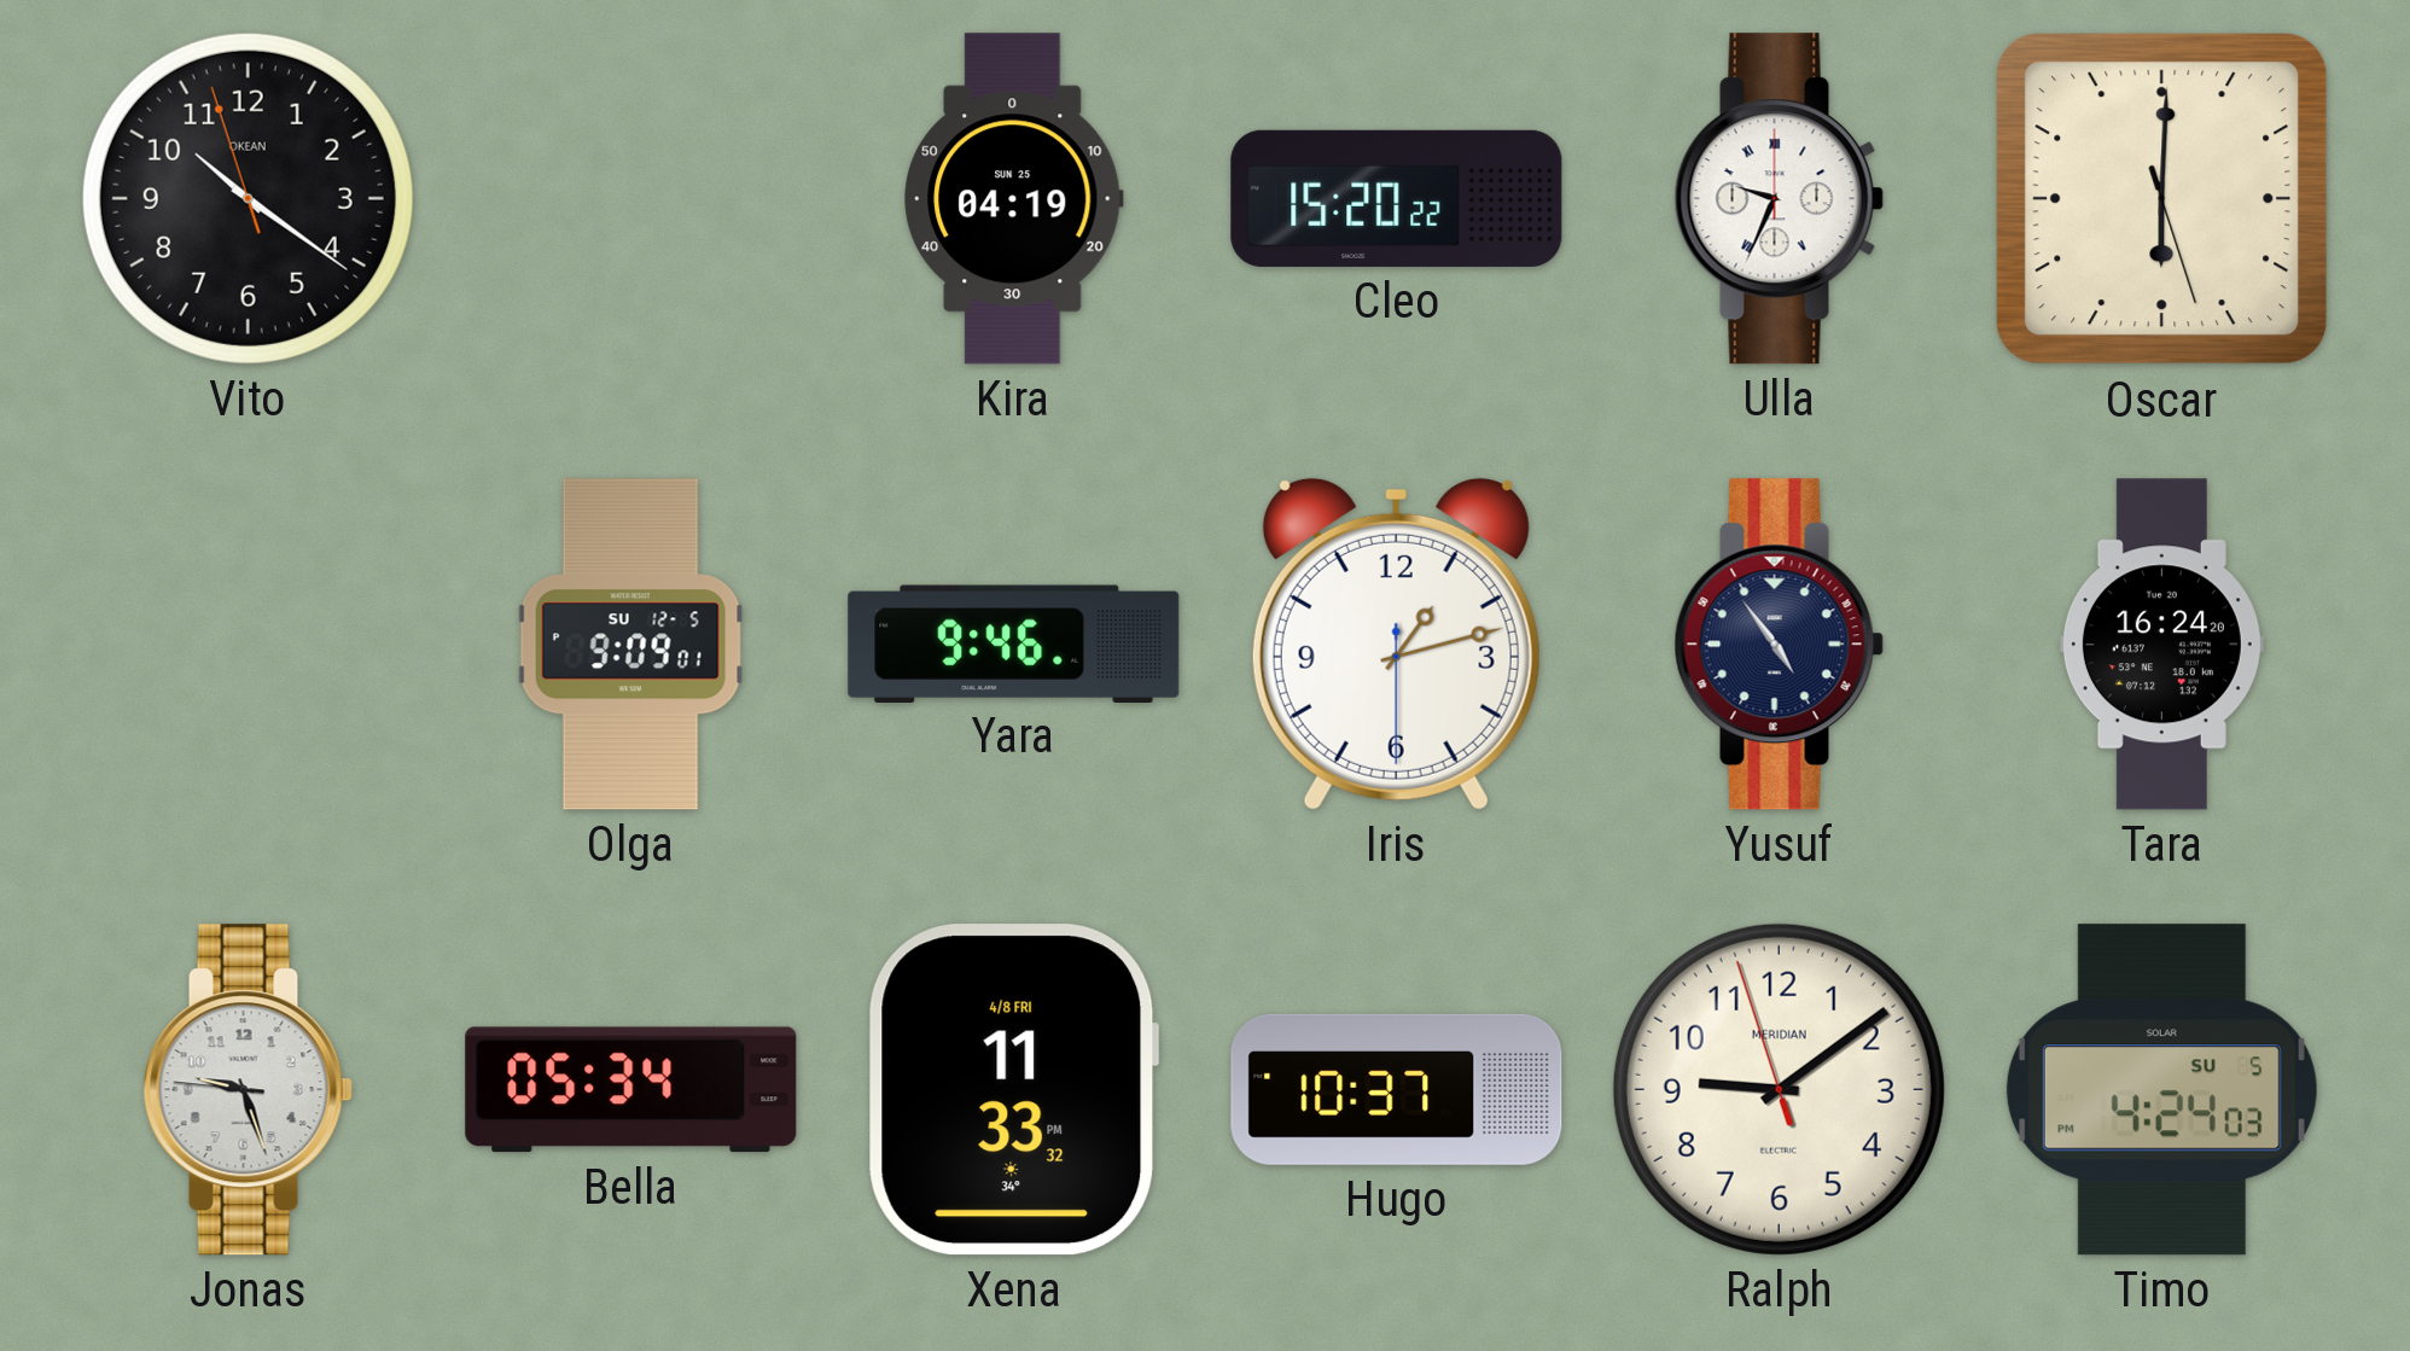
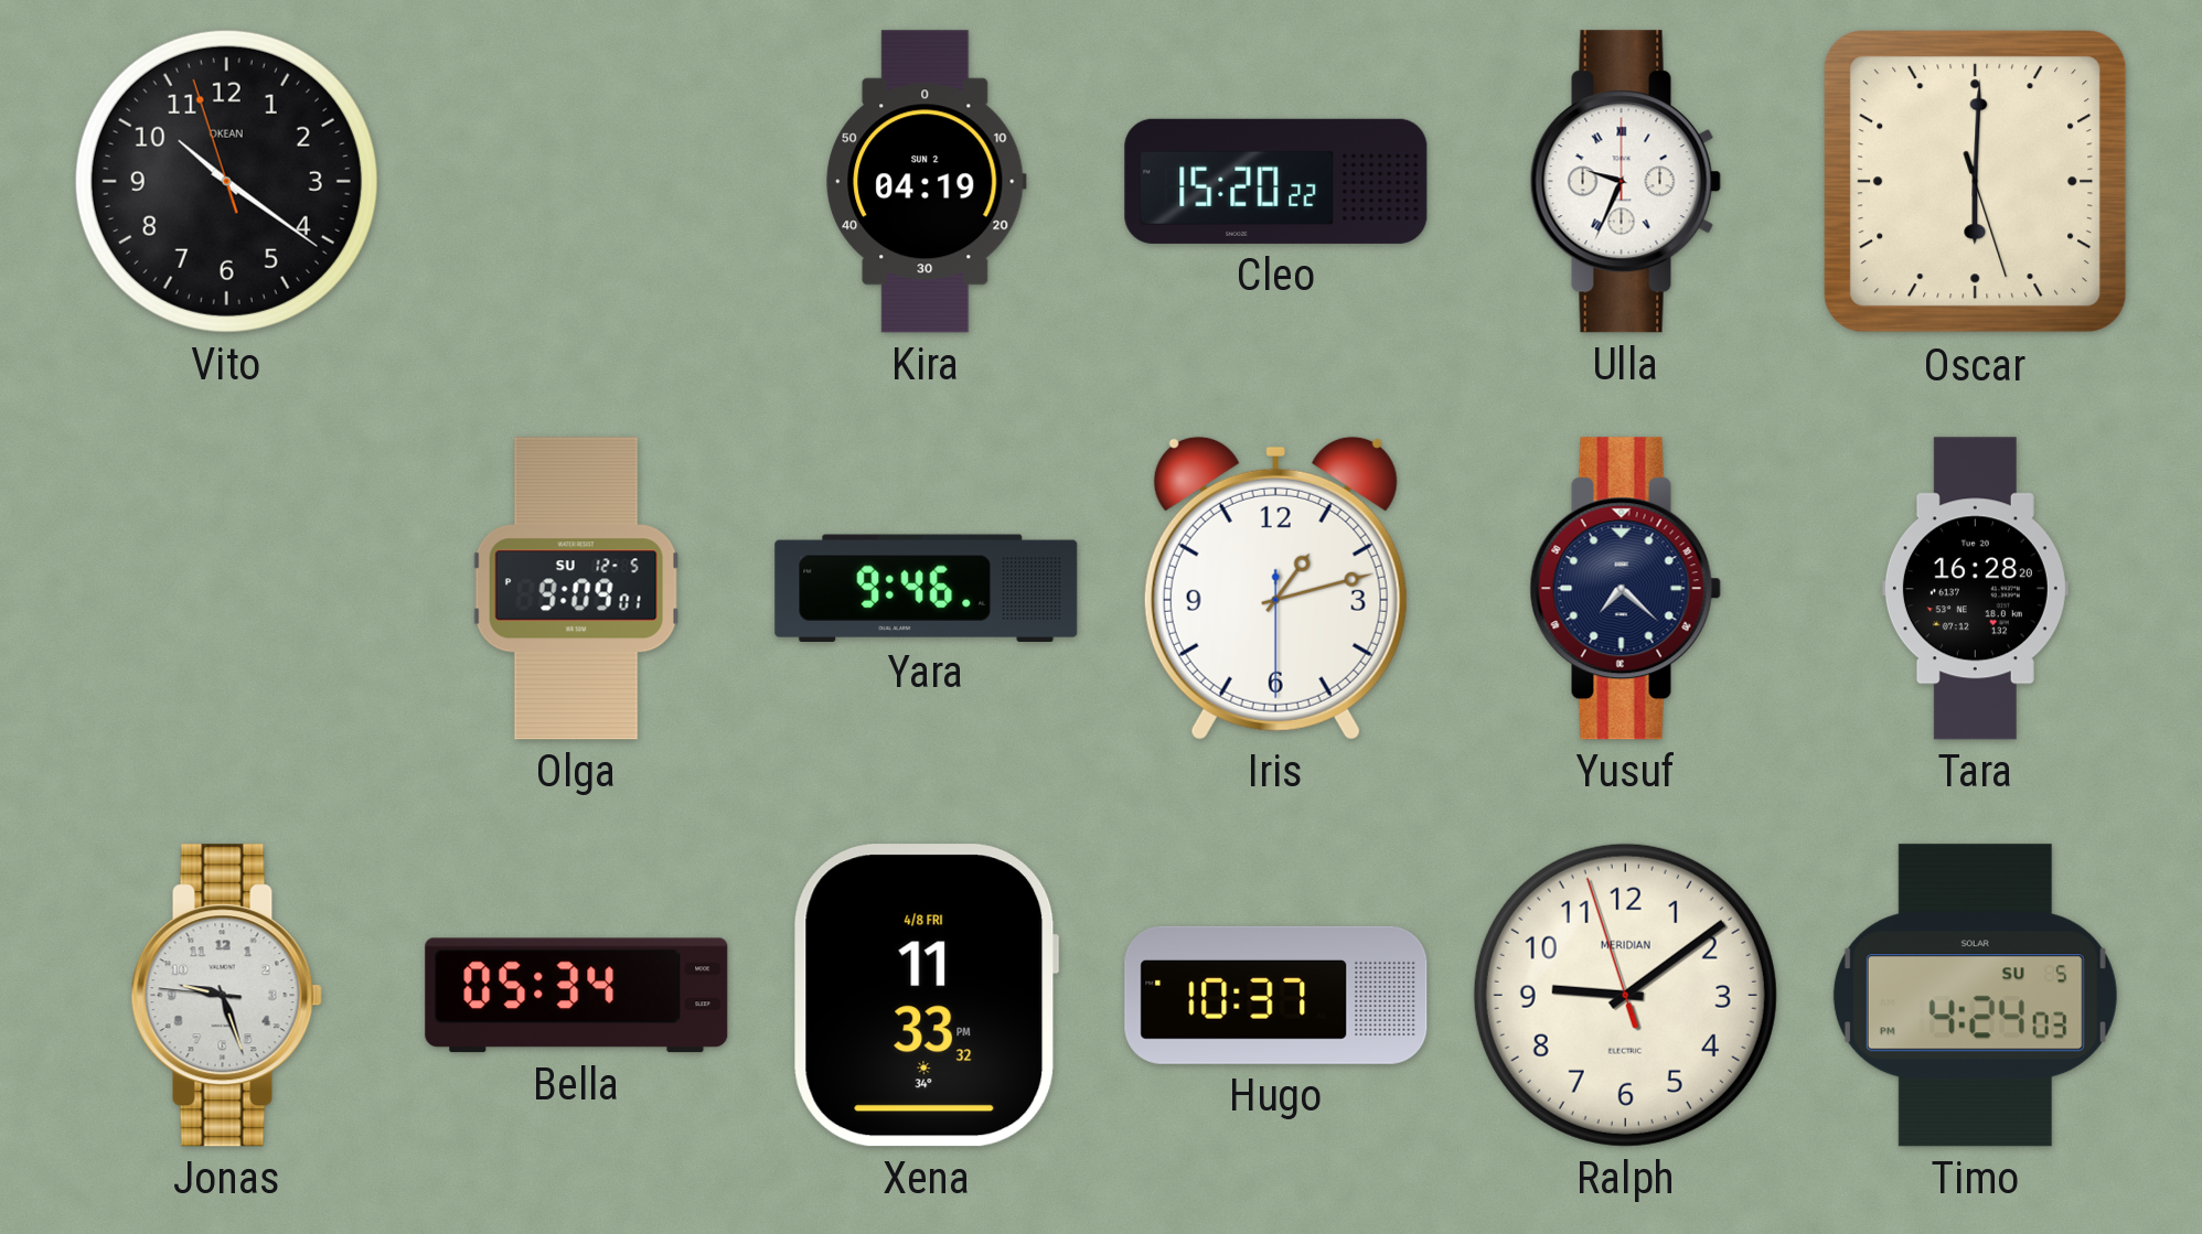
Kira date: SUN 25 -> SUN 2
Yusuf: 4:54 -> 7:22
Tara: 16:24 -> 16:28
